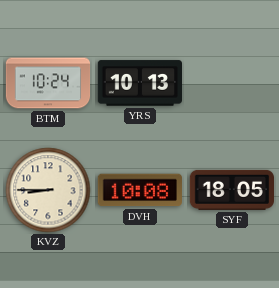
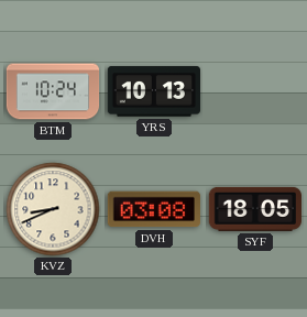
KVZ: 8:45 -> 8:41
DVH: 10:08 -> 03:08
